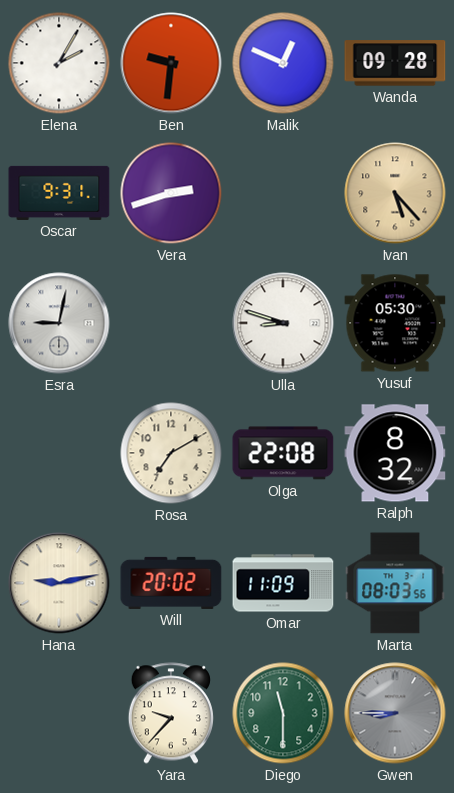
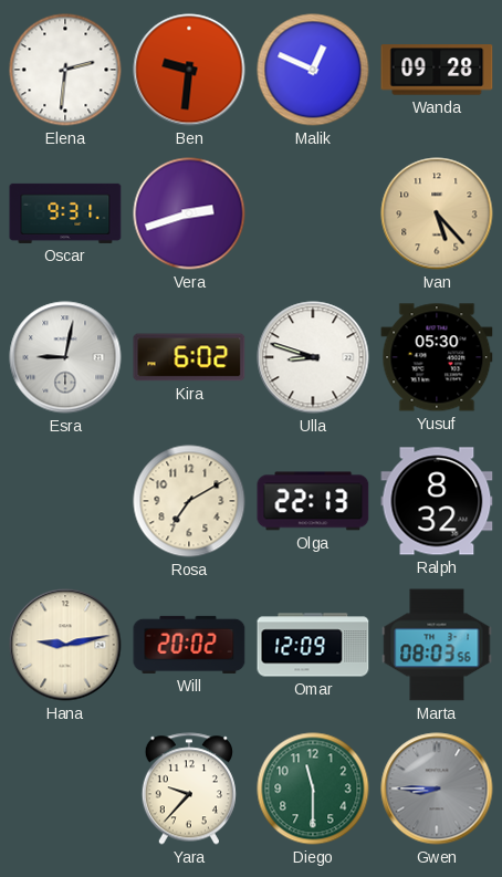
Elena: 2:05 -> 2:31
Kira: none -> 6:02
Olga: 22:08 -> 22:13
Omar: 11:09 -> 12:09
